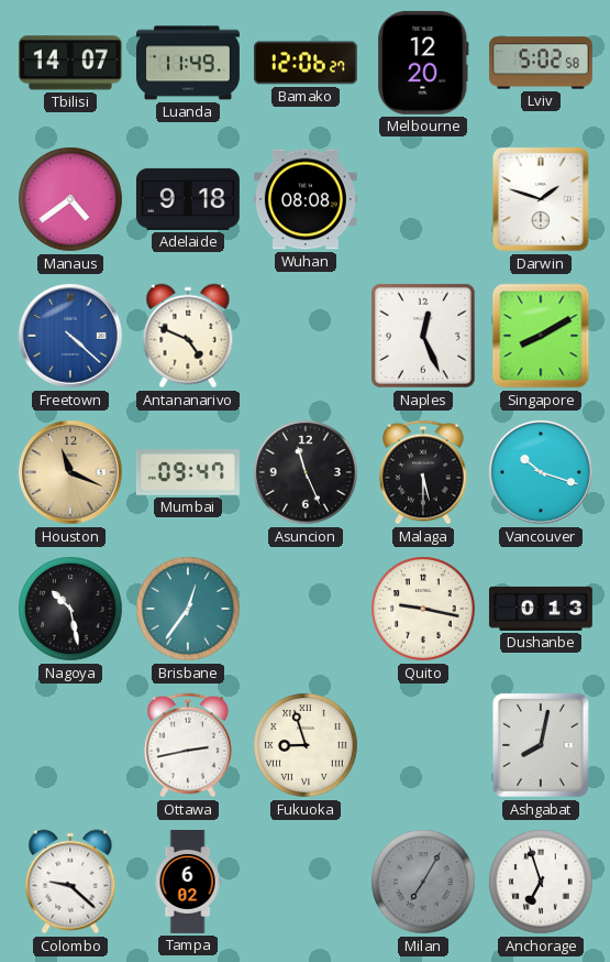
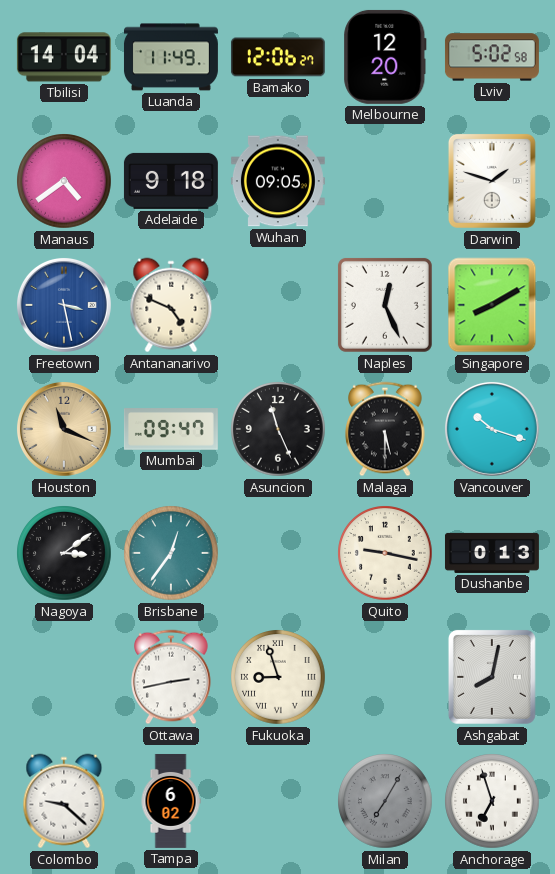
Tbilisi: 14:07 -> 14:04
Wuhan: 08:08 -> 09:05
Freetown: 4:22 -> 3:28
Nagoya: 10:28 -> 3:09
